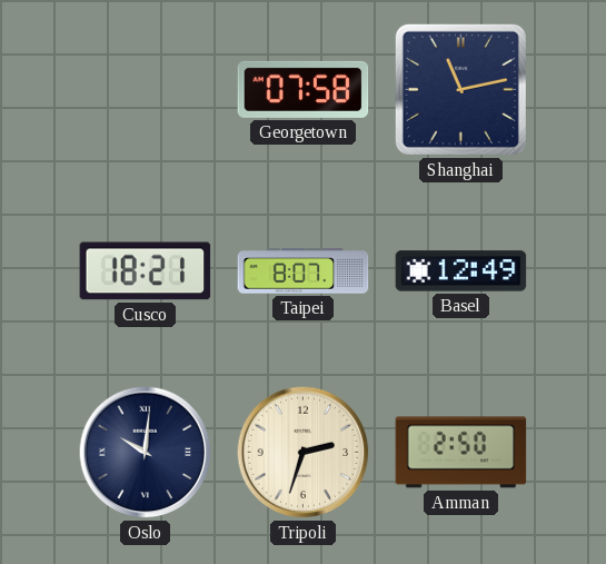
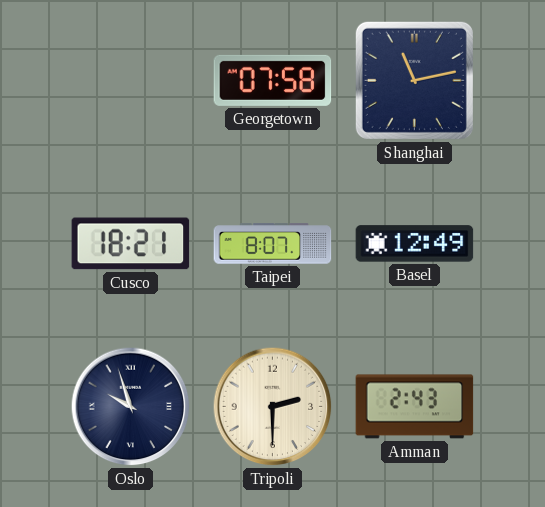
Oslo: 10:01 -> 9:57
Tripoli: 2:33 -> 2:30
Amman: 2:50 -> 2:43
